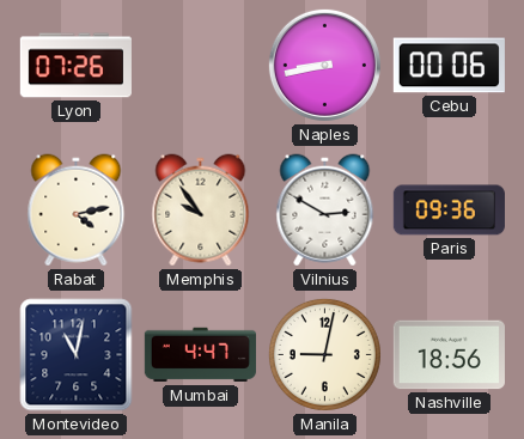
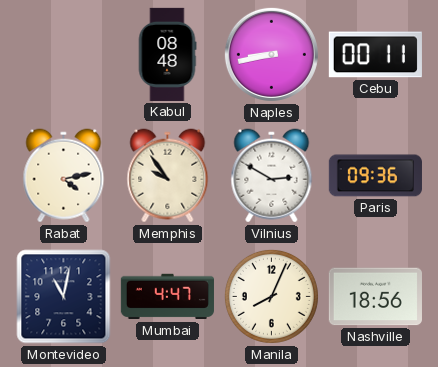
Lyon: 07:26 -> none
Kabul: none -> 08:48
Cebu: 00:06 -> 00:11
Manila: 9:02 -> 8:04
